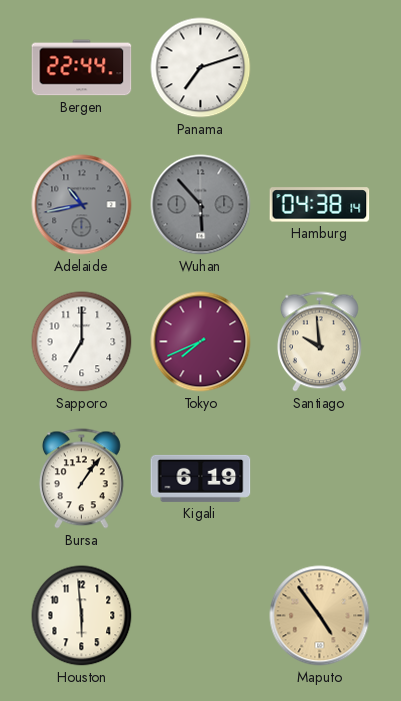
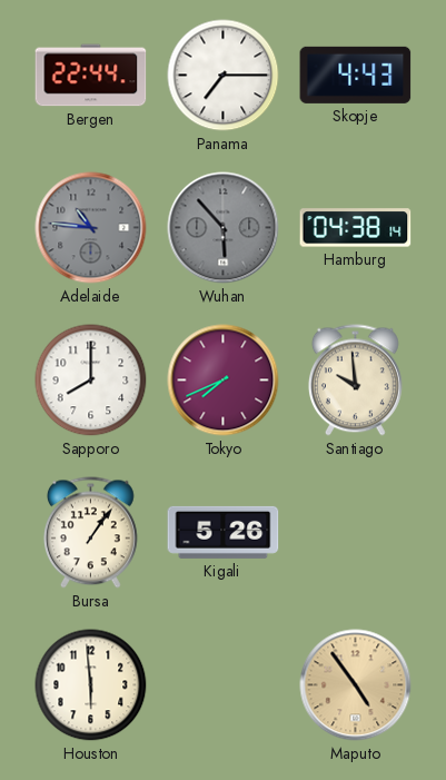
Panama: 7:12 -> 7:15
Skopje: none -> 4:43
Adelaide: 10:43 -> 10:46
Sapporo: 7:00 -> 8:00
Kigali: 6:19 -> 5:26
